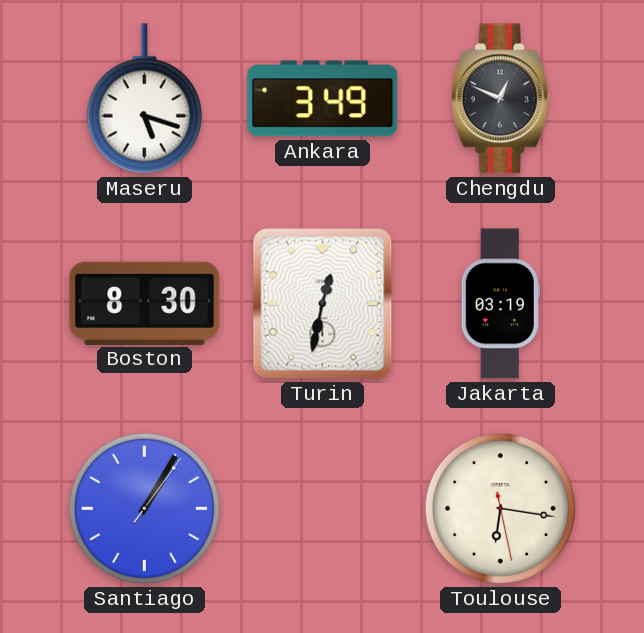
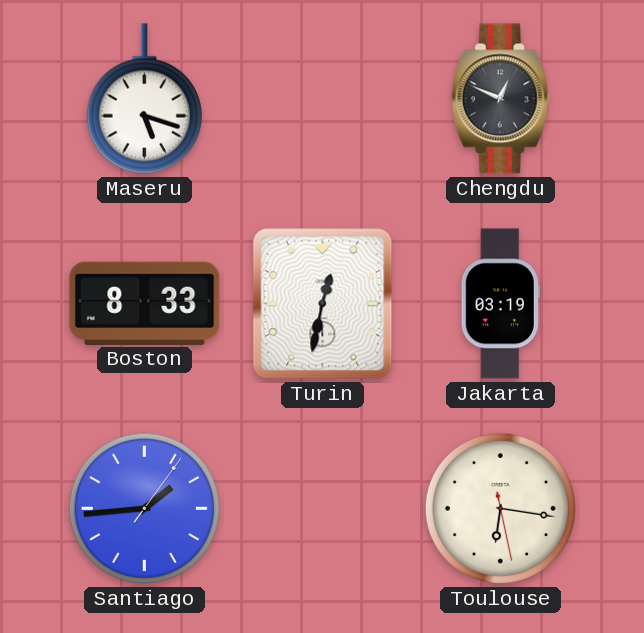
Ankara: 3:49 -> none
Boston: 8:30 -> 8:33
Santiago: 1:05 -> 1:44
